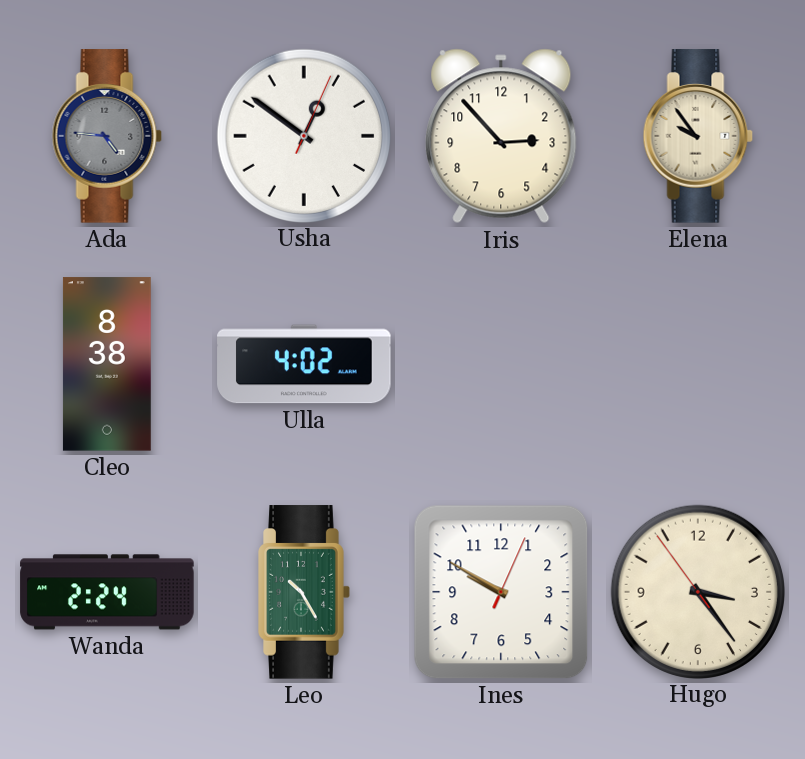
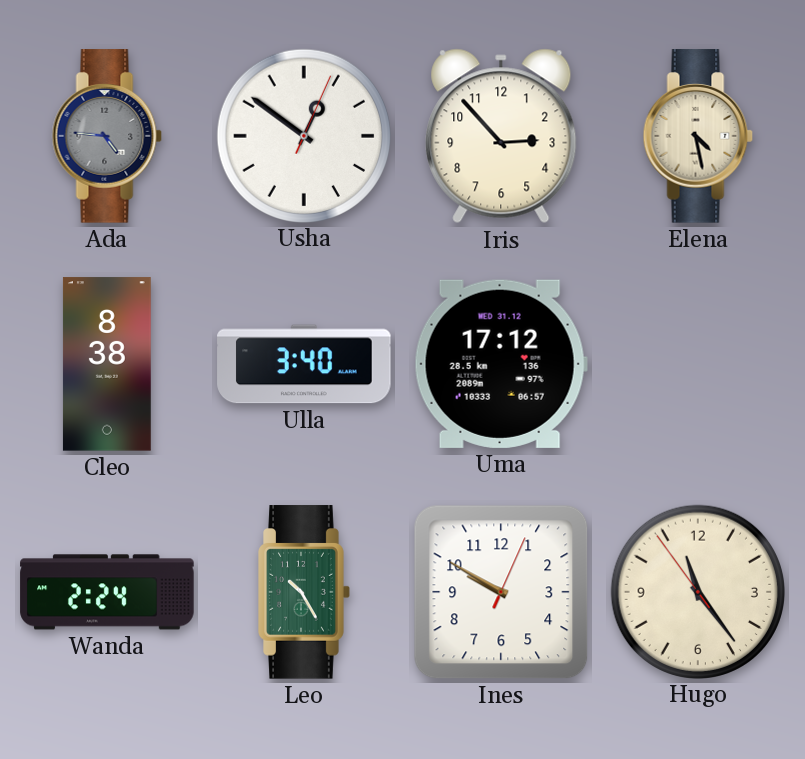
Elena: 9:54 -> 4:28
Ulla: 4:02 -> 3:40
Uma: none -> 17:12
Hugo: 3:23 -> 11:23
